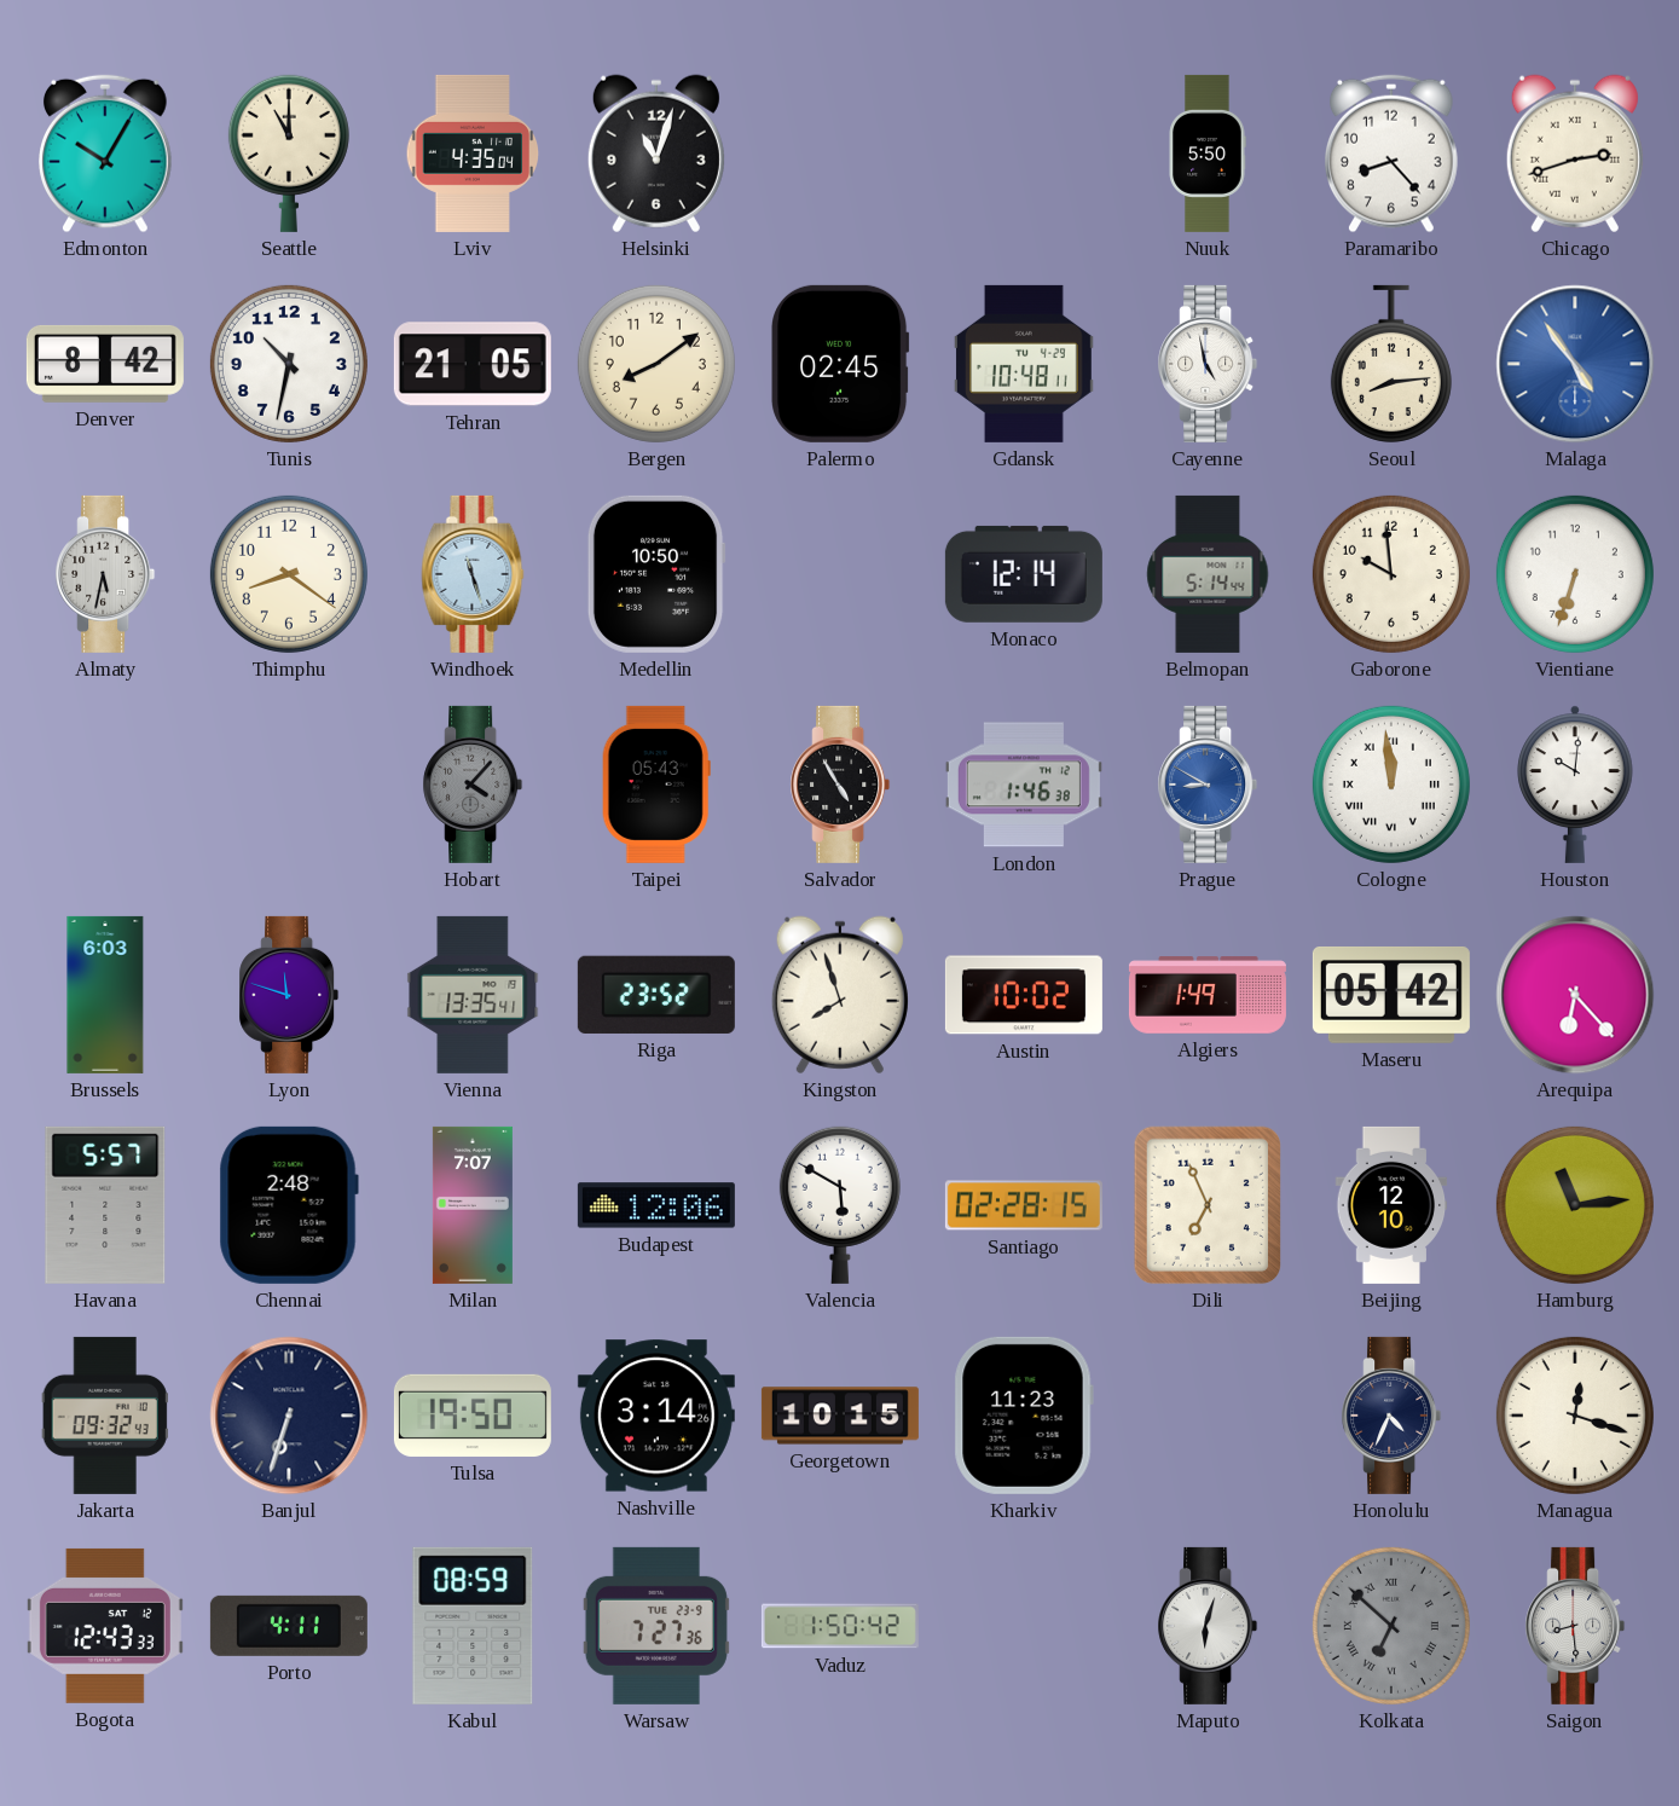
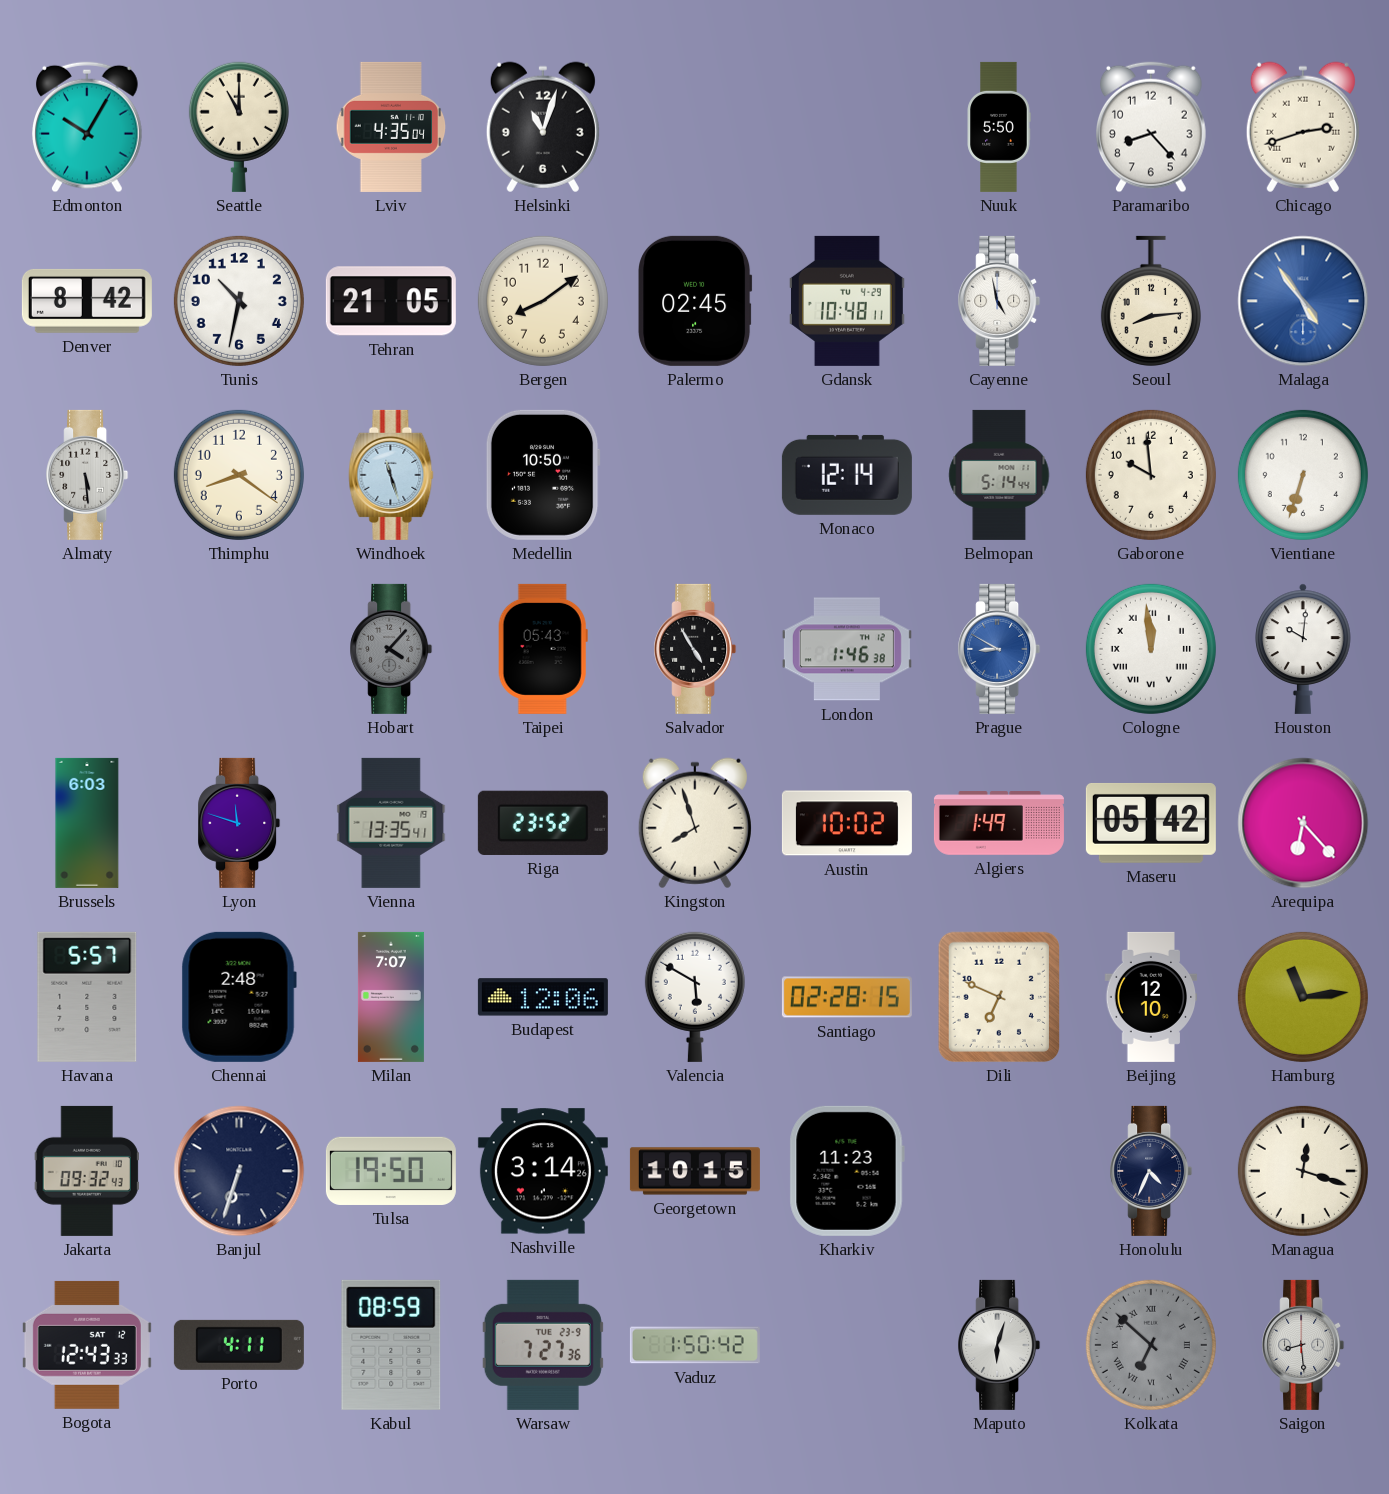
Almaty: 5:32 -> 5:29
Dili: 6:56 -> 6:49
